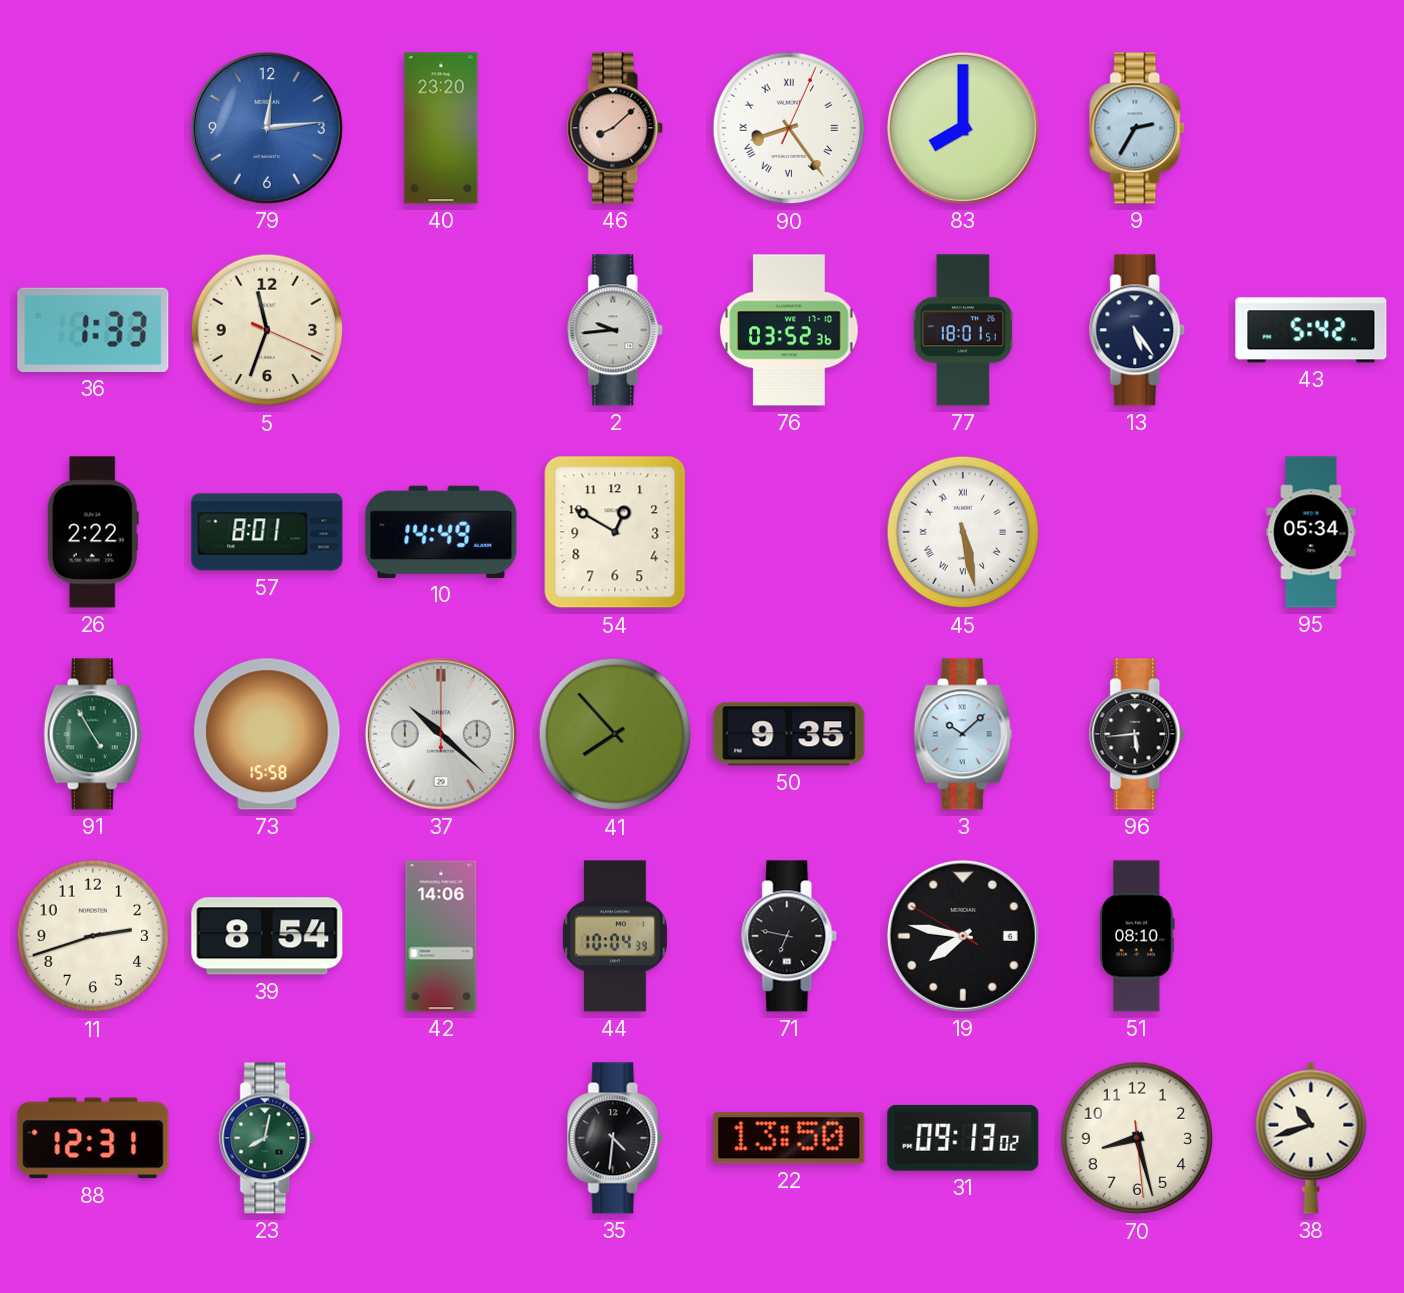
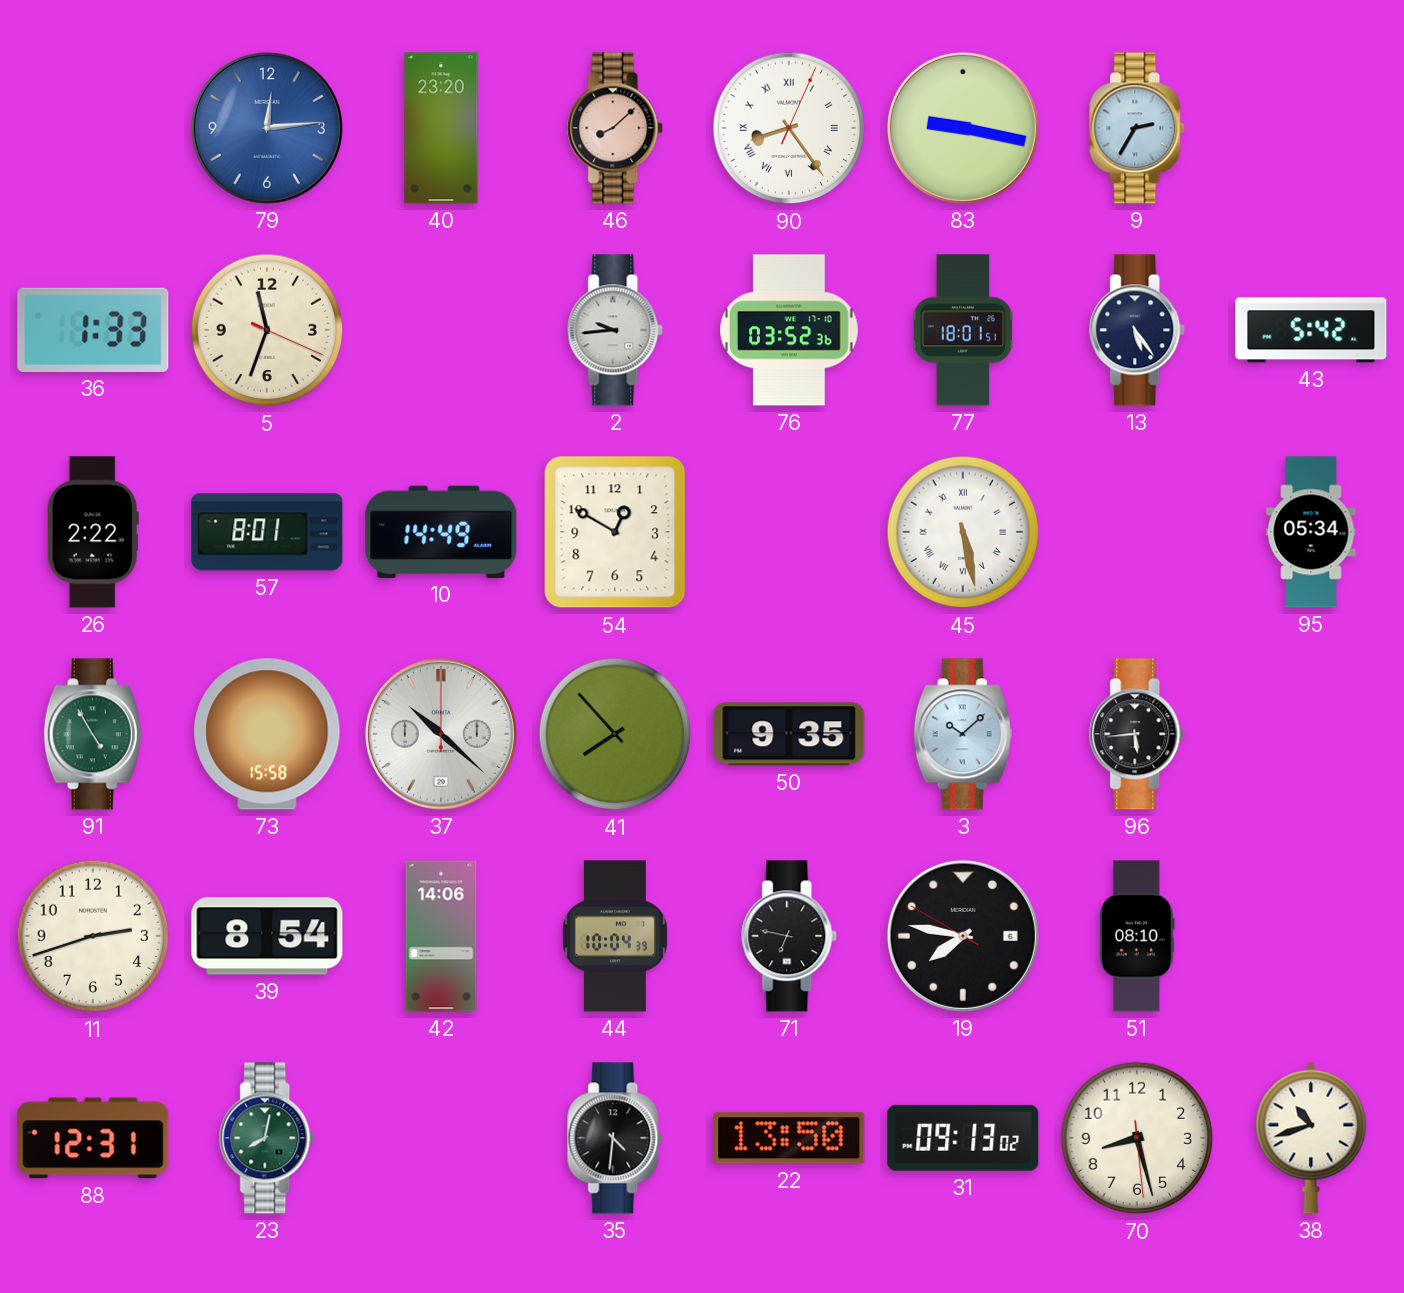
83: 8:00 -> 9:17
